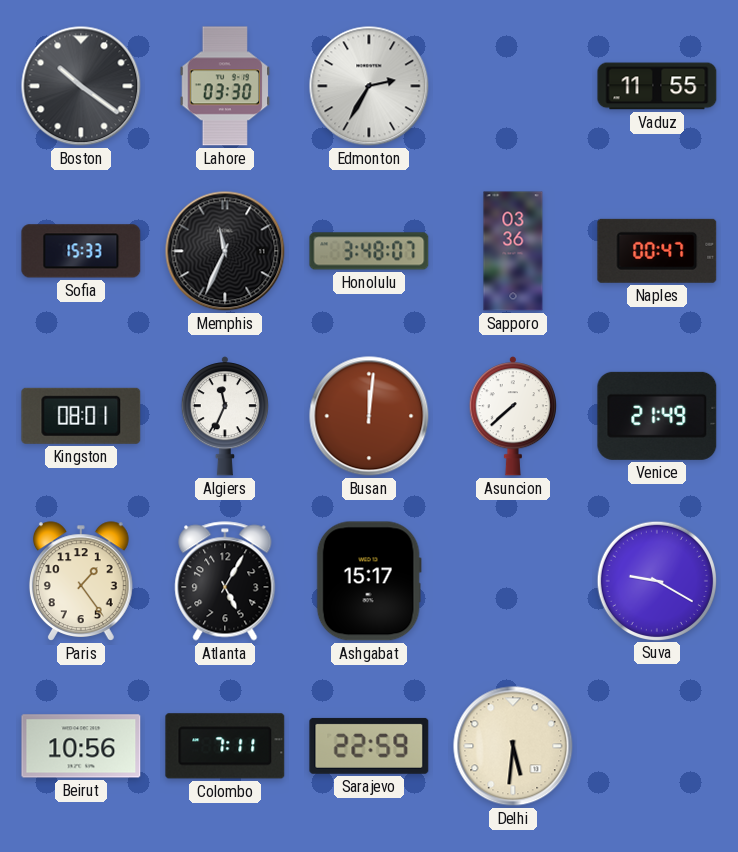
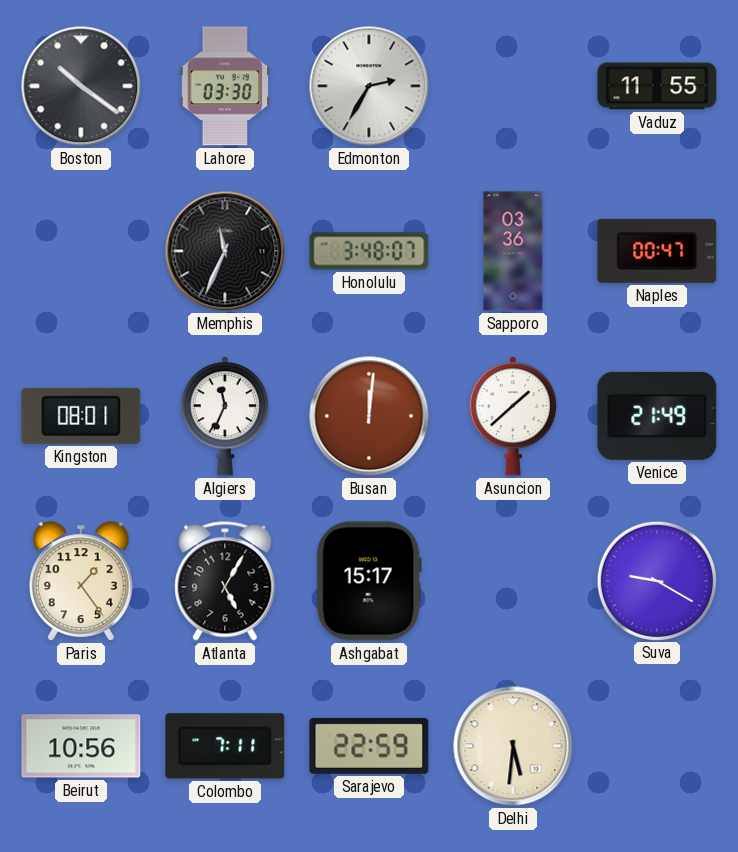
Sofia: 15:33 -> none
Asuncion: 7:38 -> 1:38
